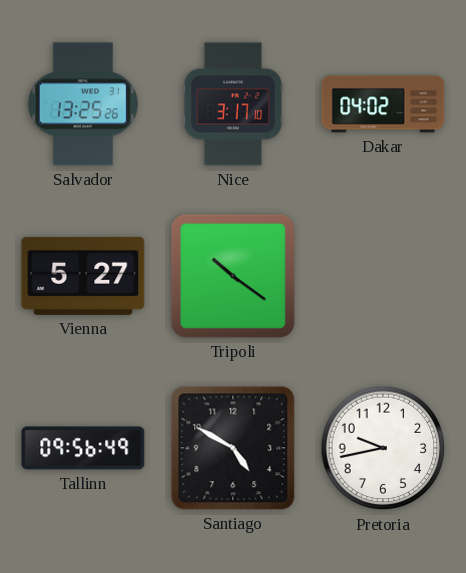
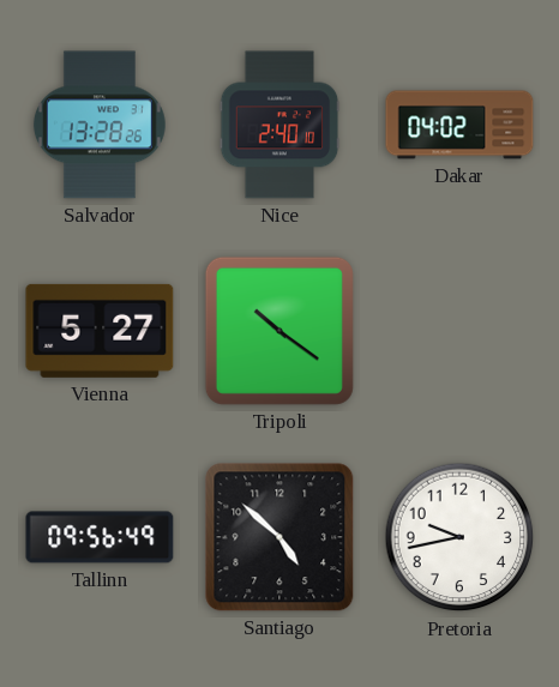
Salvador: 13:25 -> 13:28
Nice: 3:17 -> 2:40
Santiago: 4:50 -> 4:52
